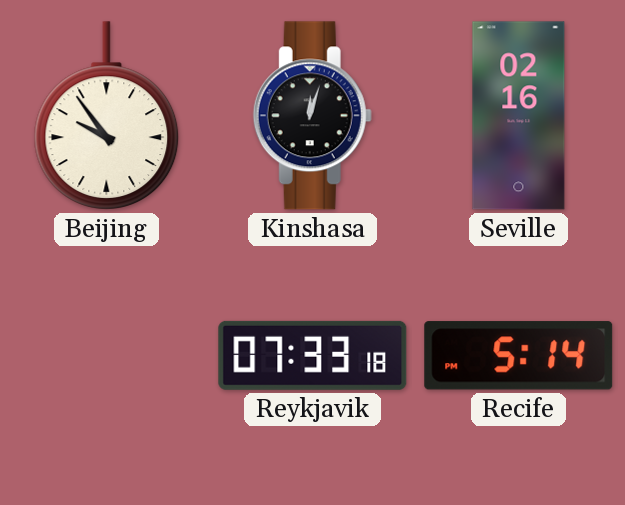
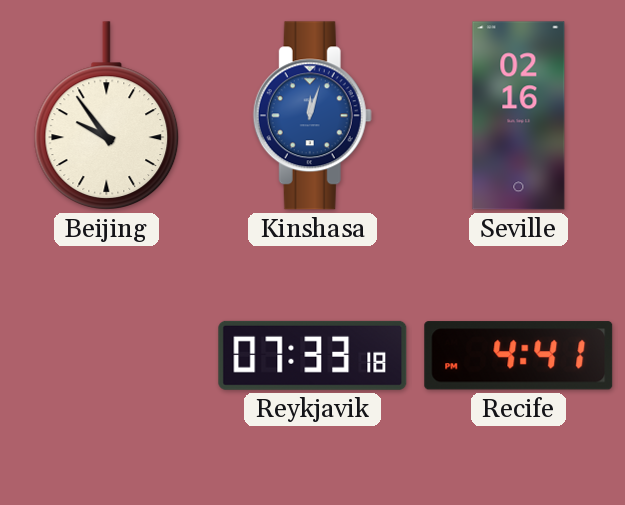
Kinshasa dial: black -> blue
Recife: 5:14 -> 4:41
